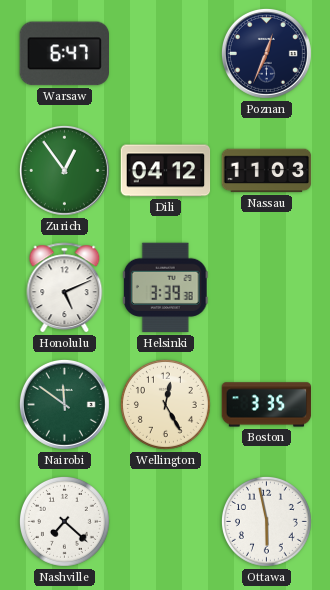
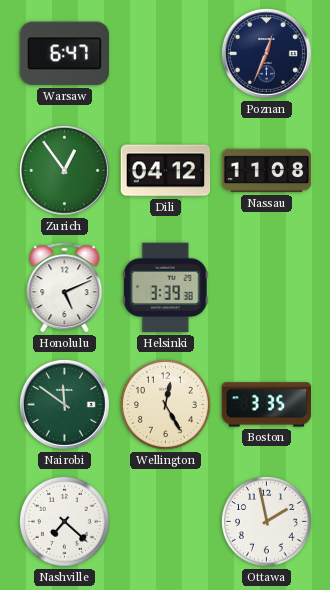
Nassau: 11:03 -> 11:08
Ottawa: 5:58 -> 1:58
